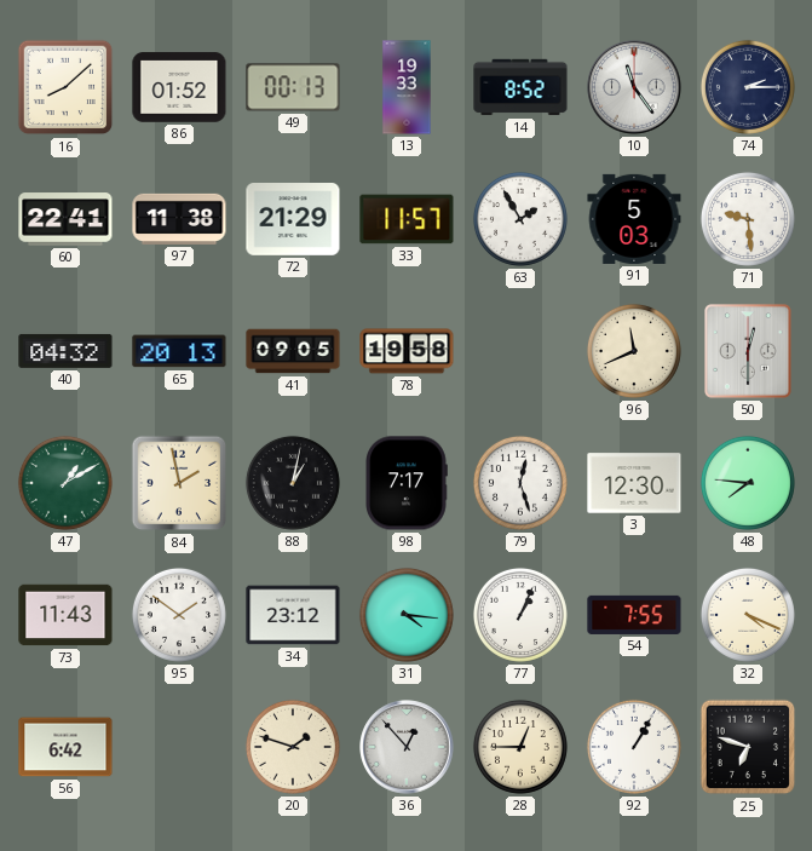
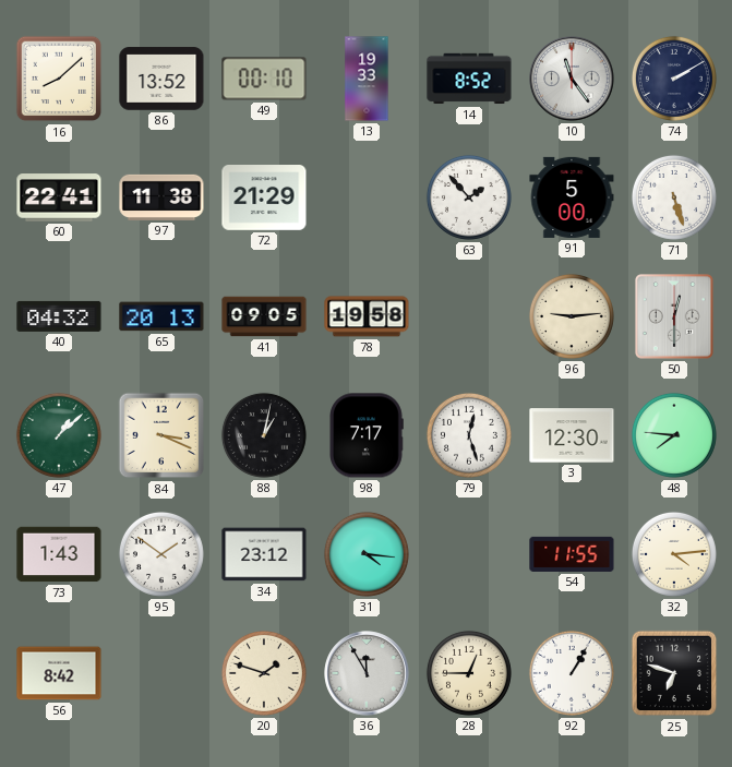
86: 01:52 -> 13:52
49: 00:13 -> 00:10
74: 2:15 -> 2:10
33: 11:57 -> none
63: 1:55 -> 1:53
91: 5:03 -> 5:00
71: 9:29 -> 5:27
96: 11:41 -> 9:14
47: 1:10 -> 1:08
84: 1:58 -> 3:19
73: 11:43 -> 1:43
77: 1:04 -> none
54: 7:55 -> 11:55
32: 4:19 -> 4:14
56: 6:42 -> 8:42
36: 12:53 -> 11:55
